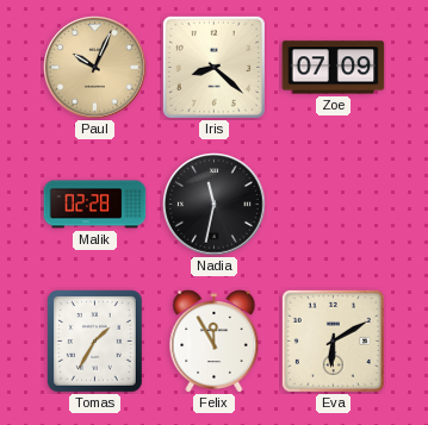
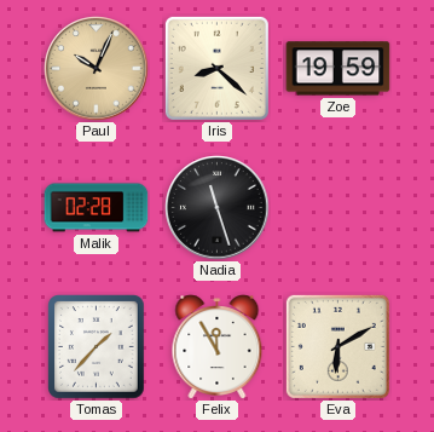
Zoe: 07:09 -> 19:59
Nadia: 11:32 -> 11:27
Tomas: 1:35 -> 1:37
